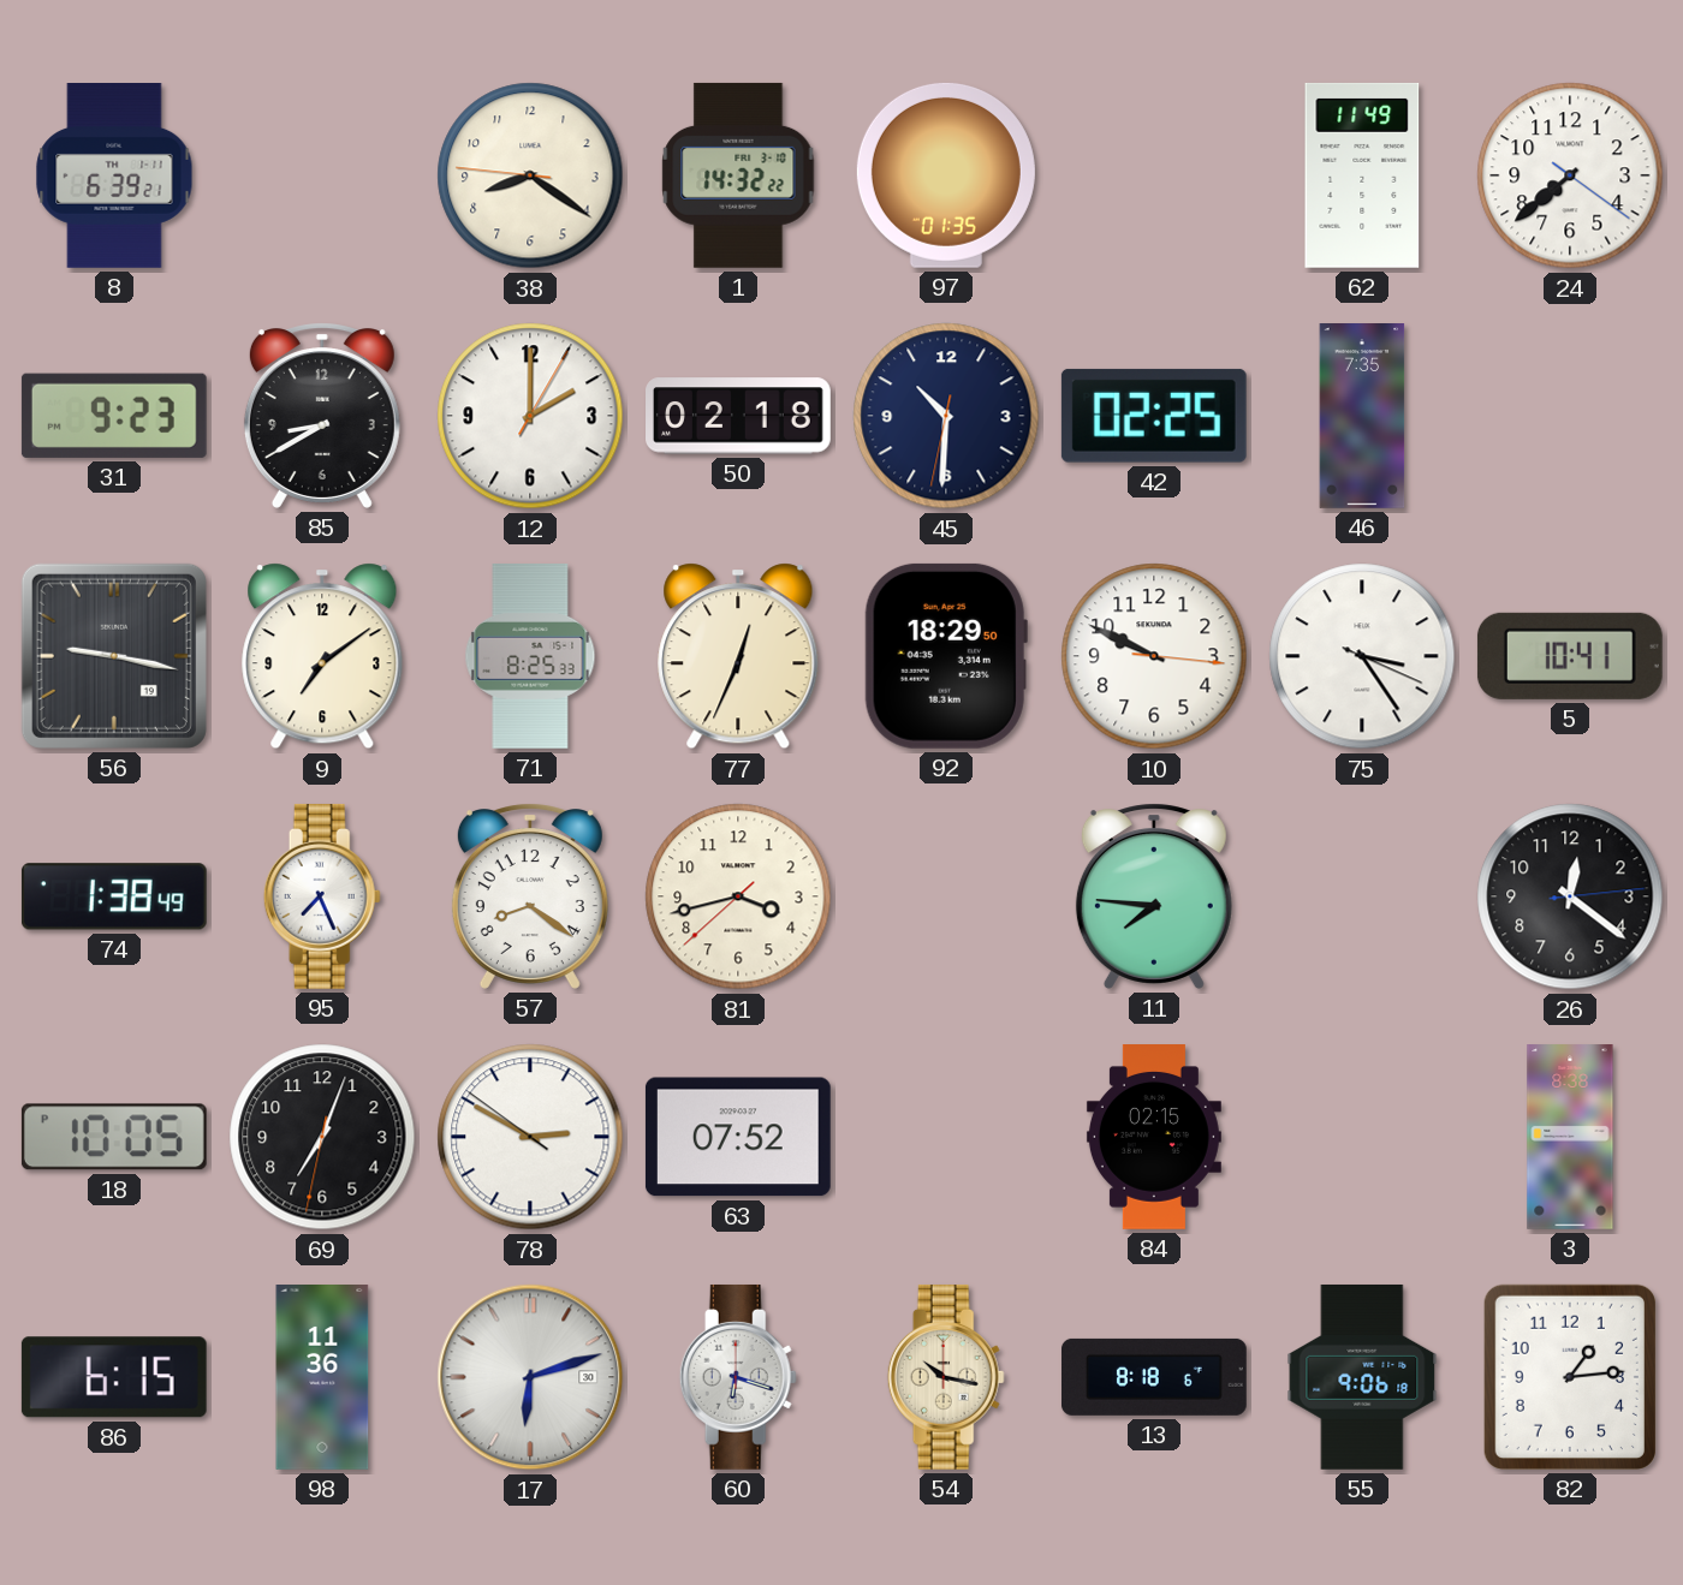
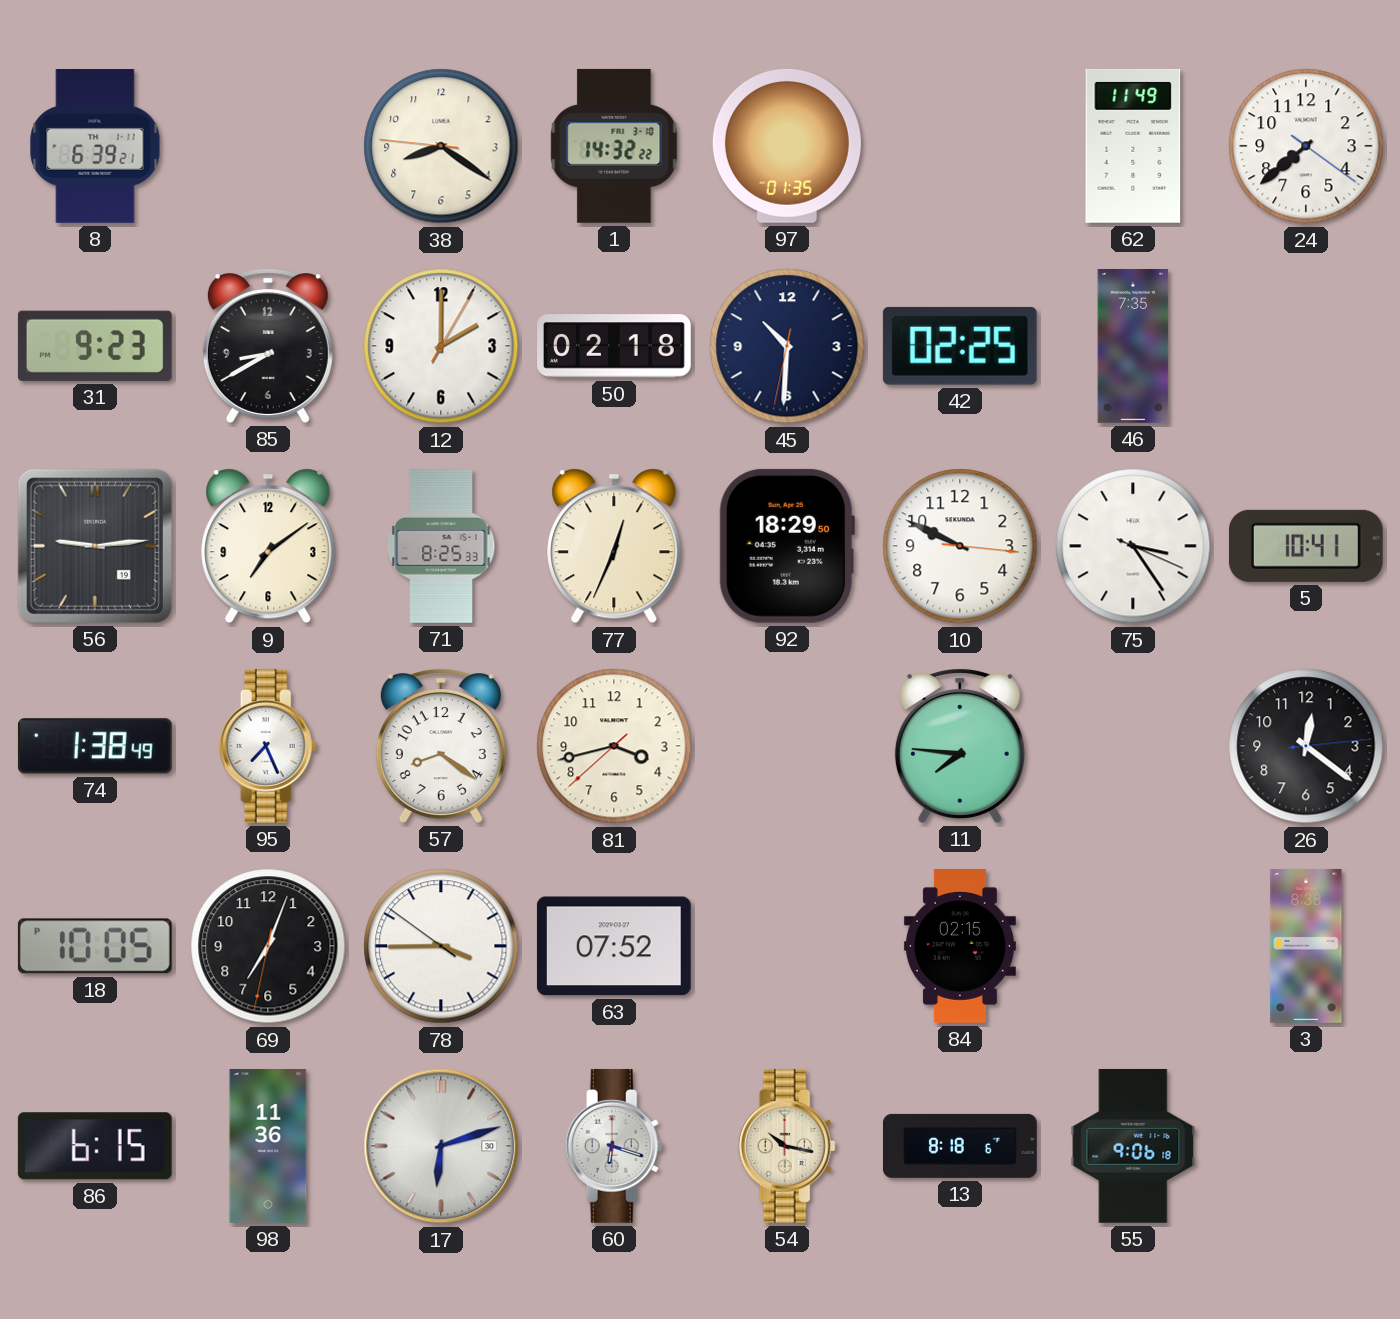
56: 9:17 -> 9:14
78: 2:49 -> 3:44
82: 1:14 -> none
